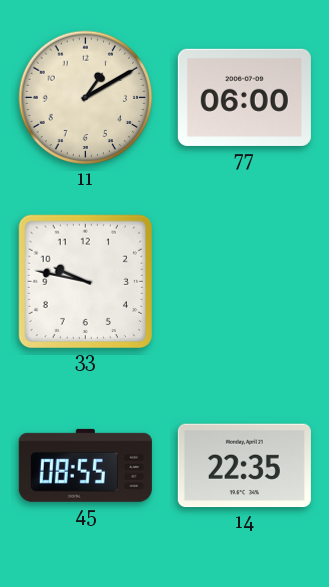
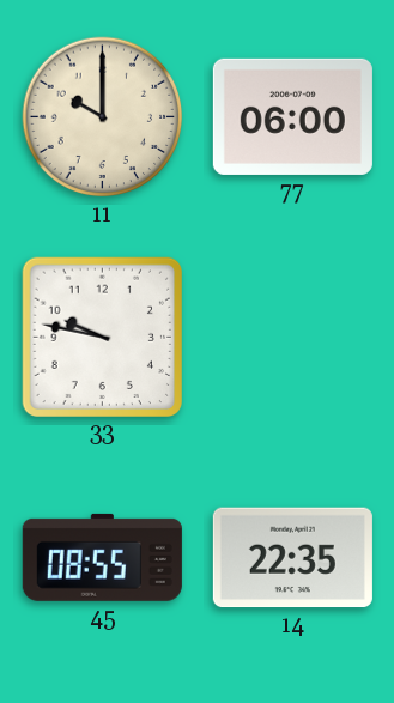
11: 1:10 -> 10:00
